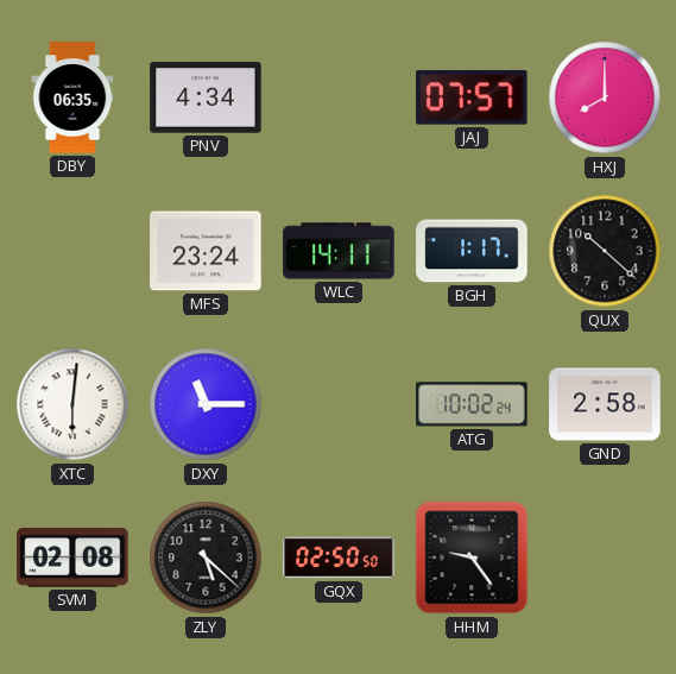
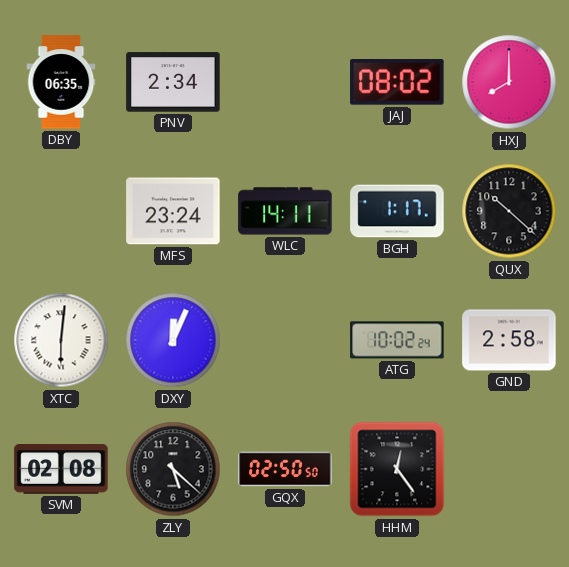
PNV: 4:34 -> 2:34
JAJ: 07:57 -> 08:02
DXY: 11:15 -> 12:04
HHM: 9:24 -> 12:24
